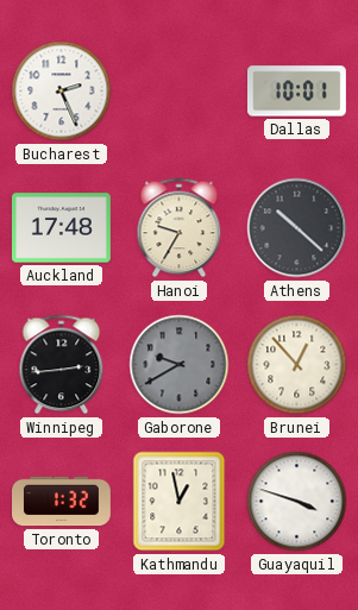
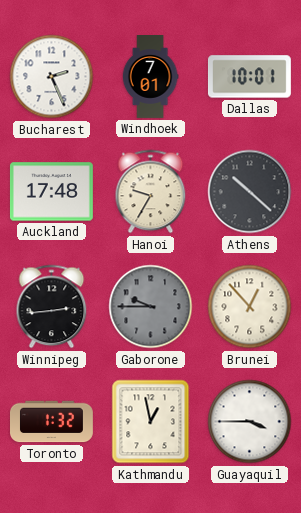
Windhoek: none -> 7:01
Gaborone: 9:40 -> 9:45
Guayaquil: 3:48 -> 3:45
